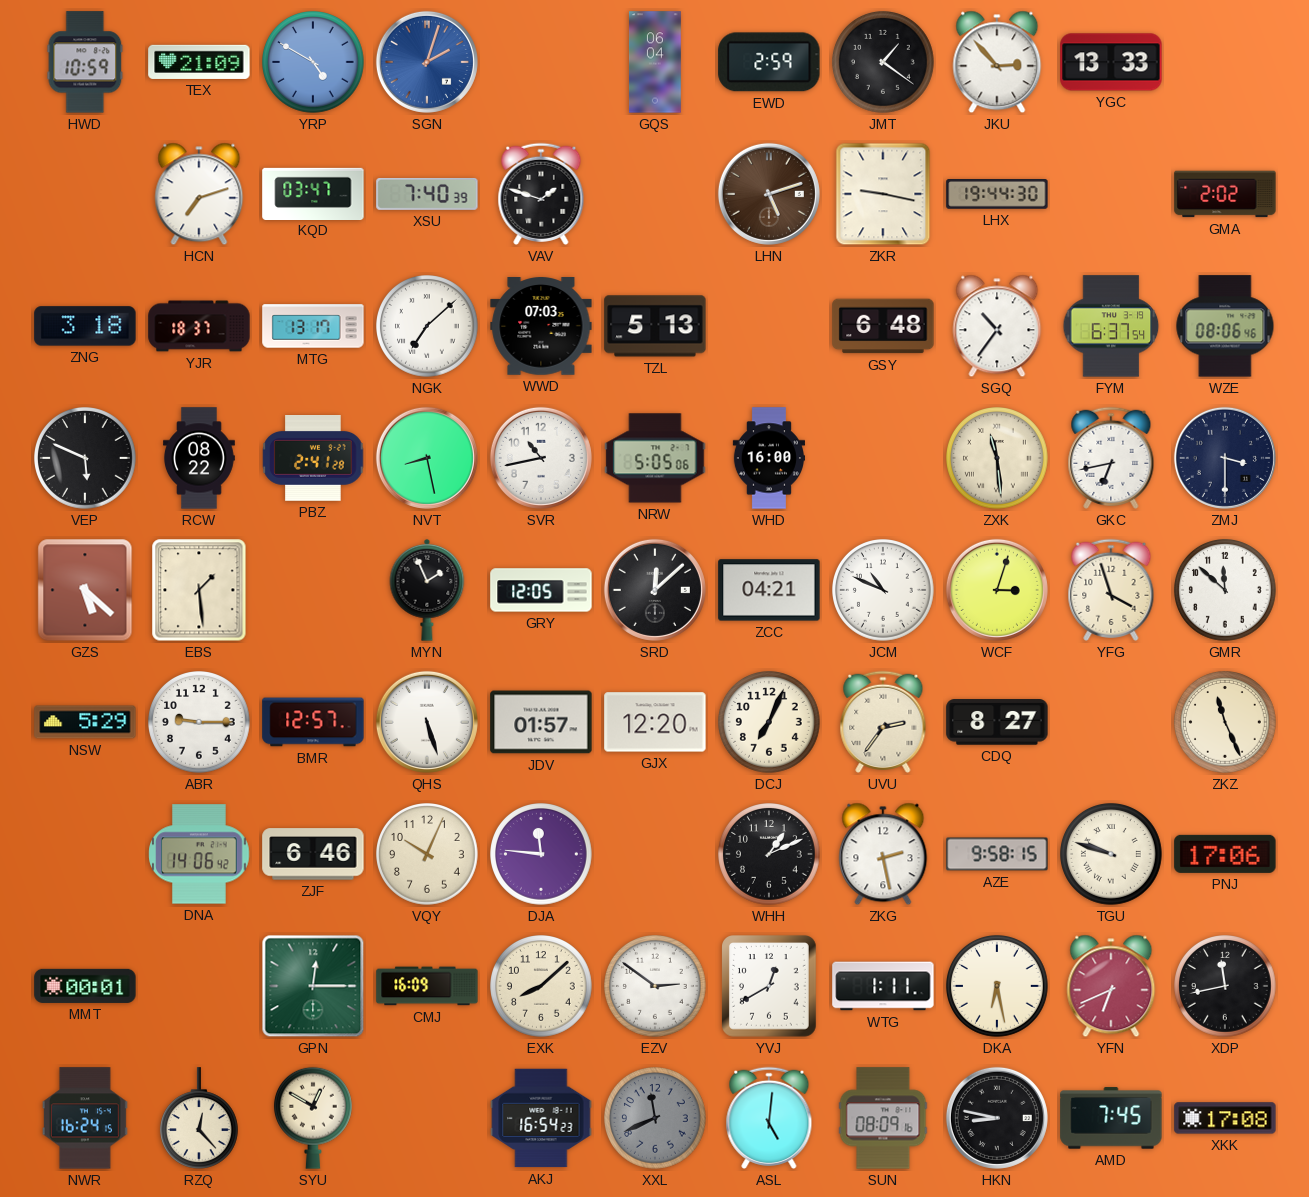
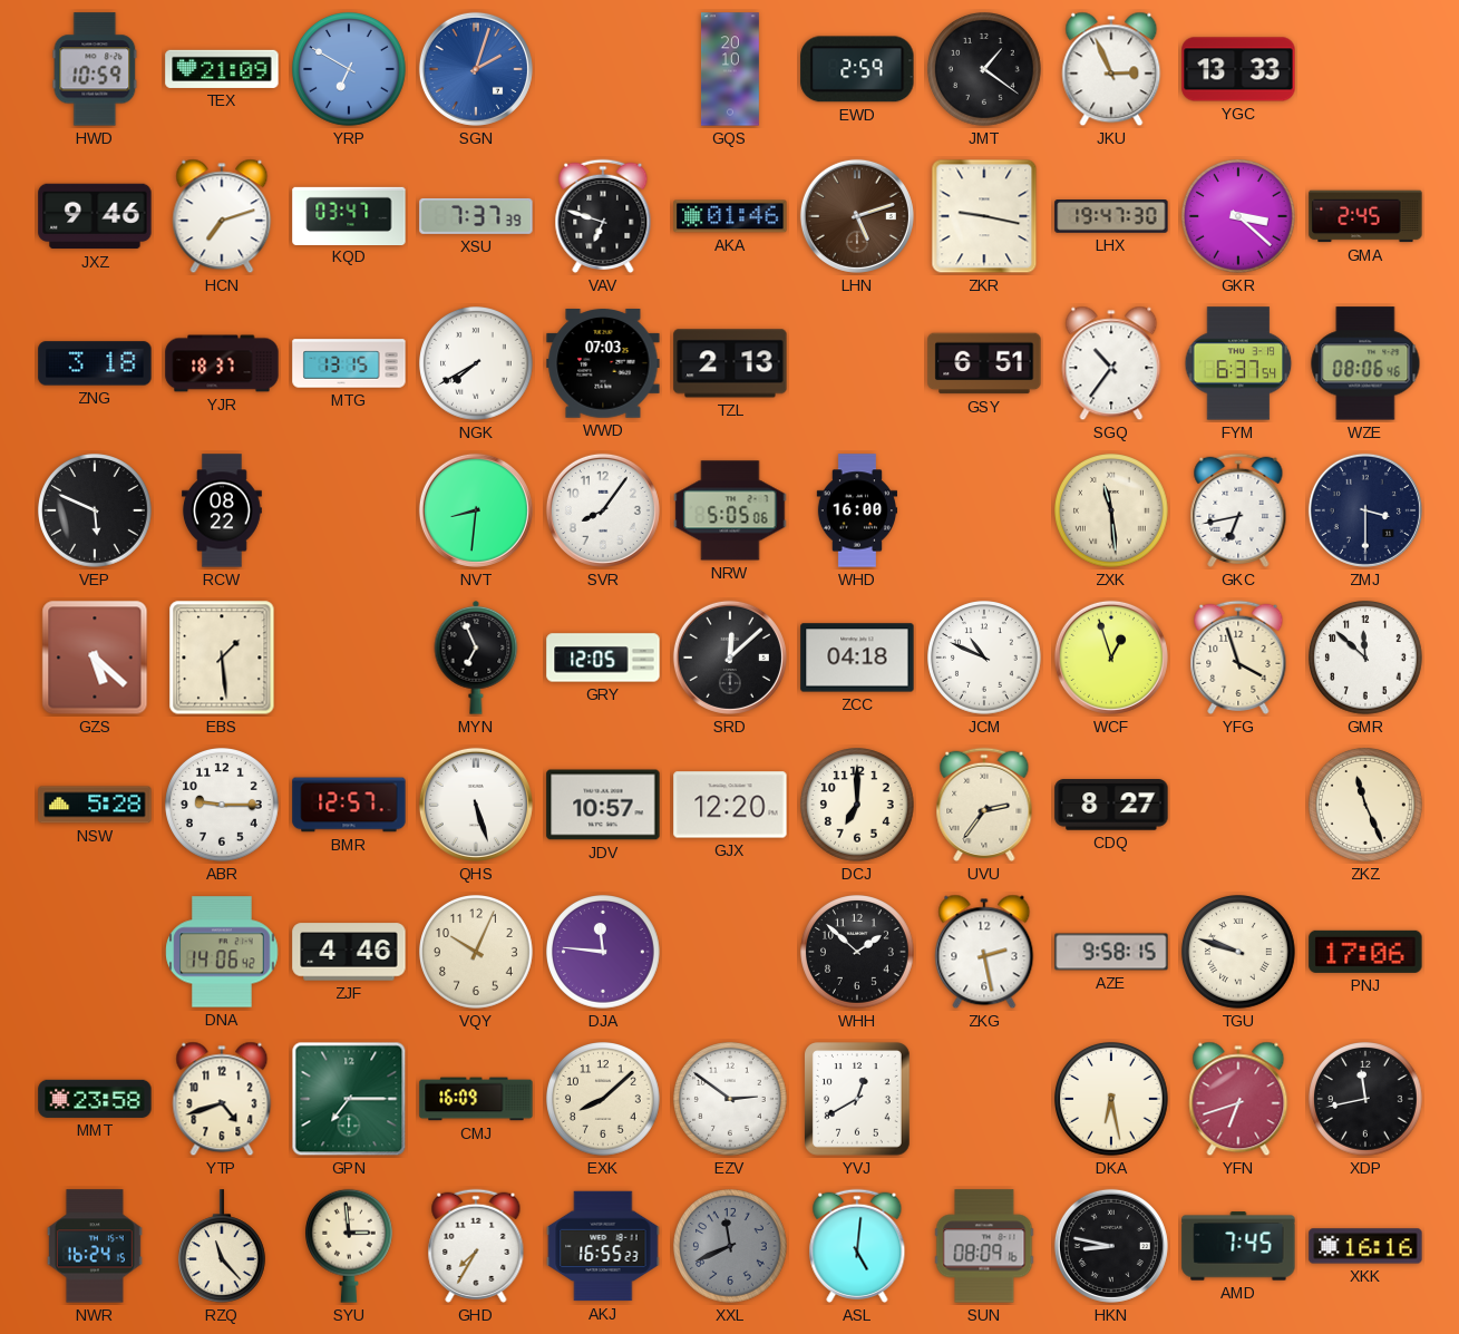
YRP: 4:50 -> 6:50
GQS: 06:04 -> 20:10
JKU: 2:53 -> 2:56
JXZ: none -> 9:46
XSU: 7:40 -> 7:37
VAV: 1:48 -> 6:48
AKA: none -> 01:46
LHX: 19:44 -> 19:47
GKR: none -> 3:22
GMA: 2:02 -> 2:45
MTG: 13:17 -> 13:15
NGK: 7:08 -> 7:40
TZL: 5:13 -> 2:13
GSY: 6:48 -> 6:51
PBZ: 2:41 -> none
NVT: 8:28 -> 8:31
SVR: 10:43 -> 8:06
MYN: 1:56 -> 6:56
ZCC: 04:21 -> 04:18
WCF: 3:03 -> 12:57
NSW: 5:29 -> 5:28
JDV: 01:57 -> 10:57
DCJ: 7:04 -> 7:00
ZJF: 6:46 -> 4:46
WHH: 1:11 -> 1:52
MMT: 00:01 -> 23:58
YTP: none -> 4:42
GPN: 12:15 -> 7:15
WTG: 1:11 -> none
YFN: 6:41 -> 6:42
RZQ: 12:23 -> 11:23
SYU: 12:50 -> 2:59
GHD: none -> 7:35
AKJ: 16:54 -> 16:55
XKK: 17:08 -> 16:16
